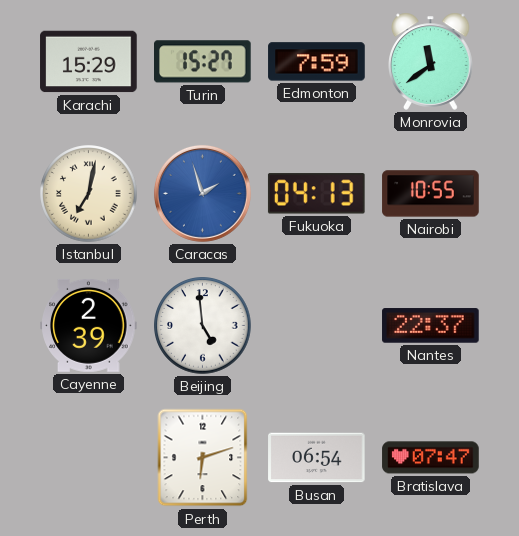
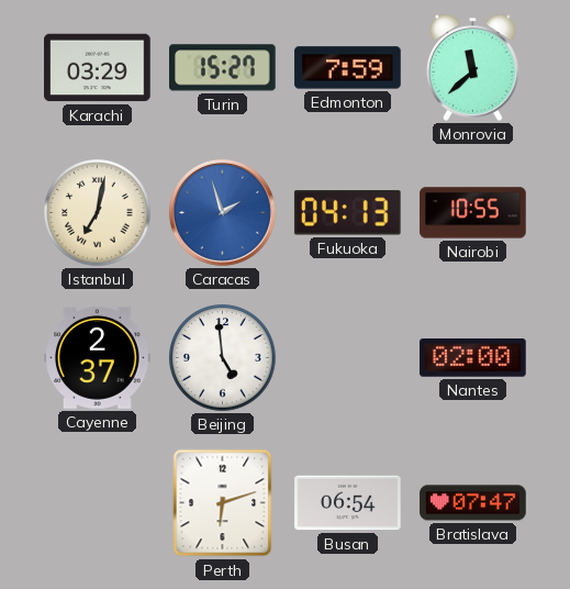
Karachi: 15:29 -> 03:29
Monrovia: 11:39 -> 11:38
Cayenne: 2:39 -> 2:37
Nantes: 22:37 -> 02:00
